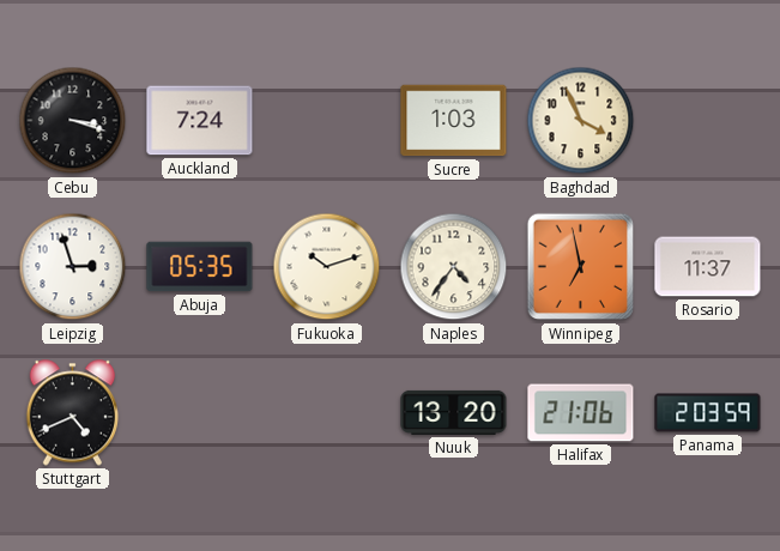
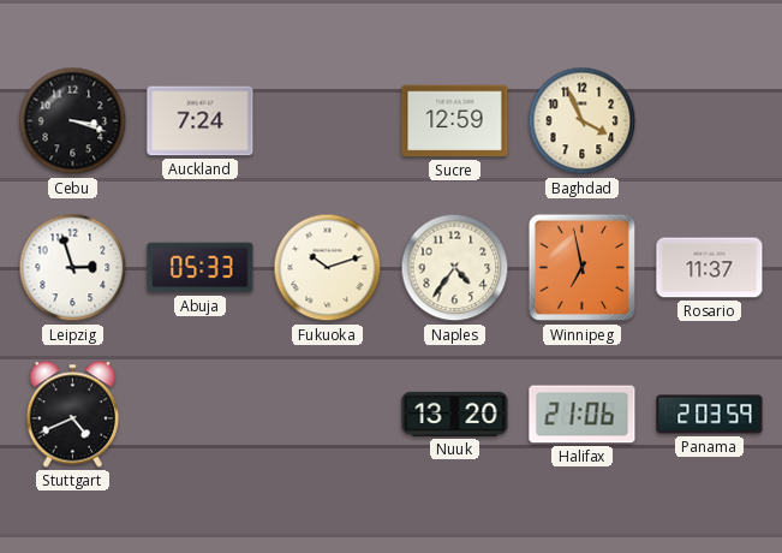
Sucre: 1:03 -> 12:59
Abuja: 05:35 -> 05:33
